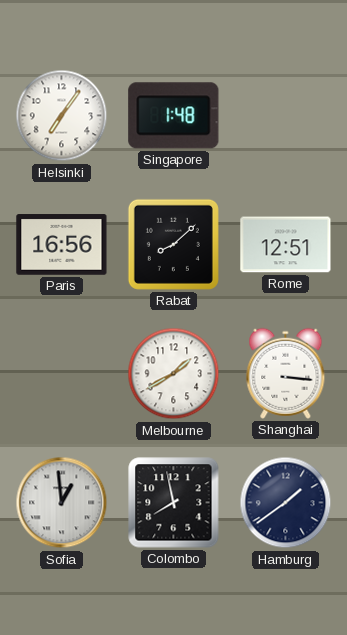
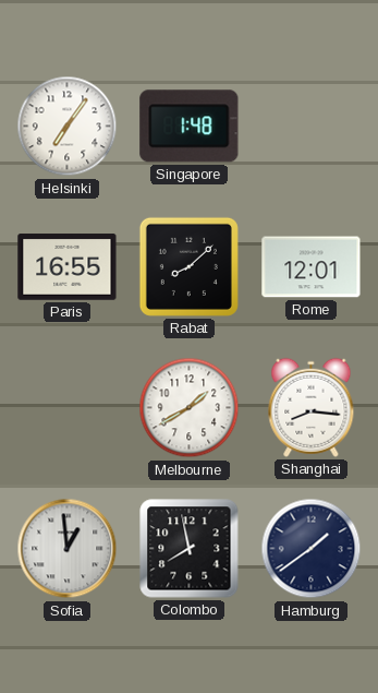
Paris: 16:56 -> 16:55
Rome: 12:51 -> 12:01
Shanghai: 3:16 -> 8:16
